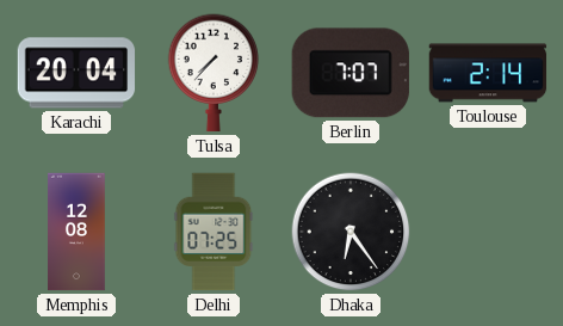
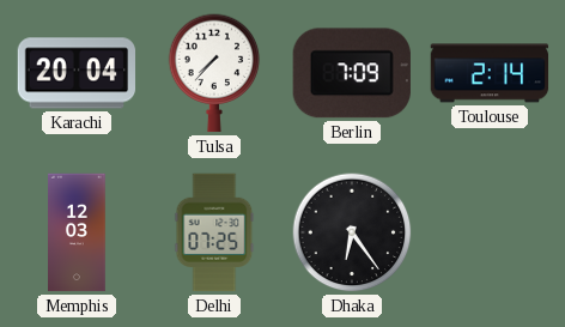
Berlin: 7:07 -> 7:09
Memphis: 12:08 -> 12:03
